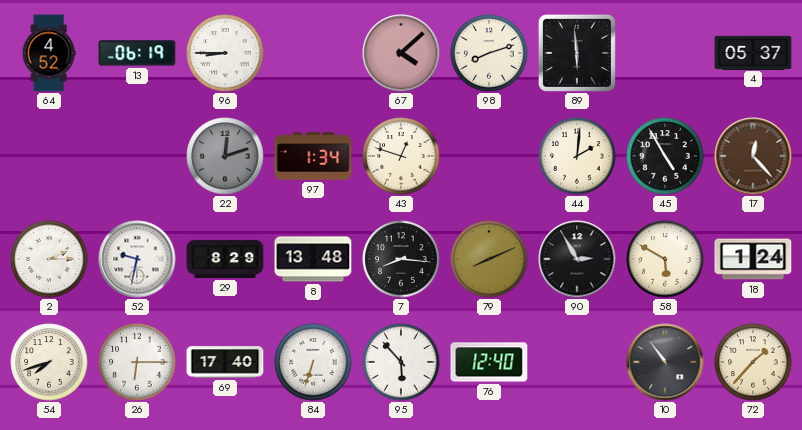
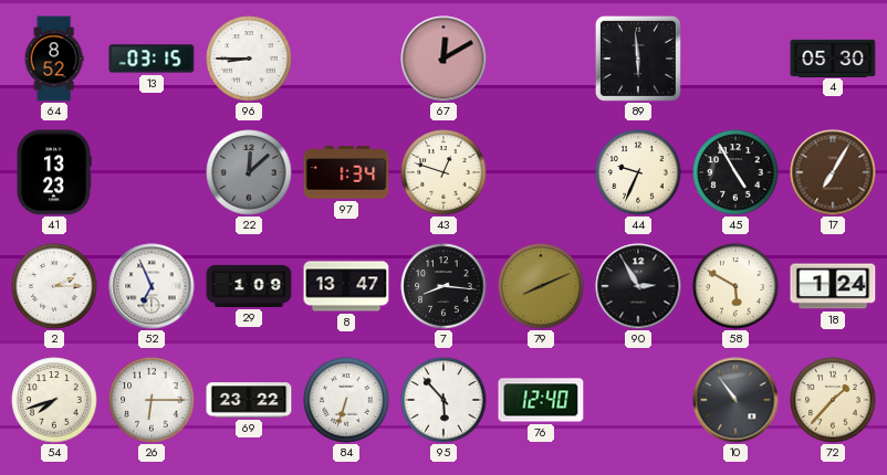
64: 4:52 -> 8:52
13: 06:19 -> 03:15
67: 4:08 -> 12:10
98: 8:12 -> none
4: 05:37 -> 05:30
41: none -> 13:23
22: 12:12 -> 12:08
44: 2:01 -> 9:34
17: 12:23 -> 7:05
52: 9:32 -> 6:56
29: 8:29 -> 1:09
8: 13:48 -> 13:47
69: 17:40 -> 23:22
